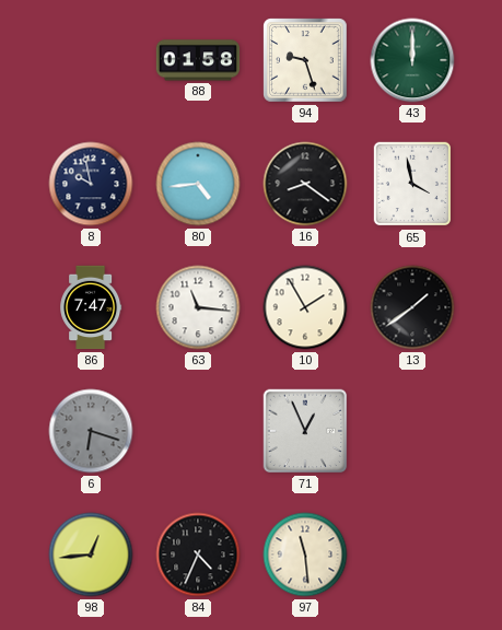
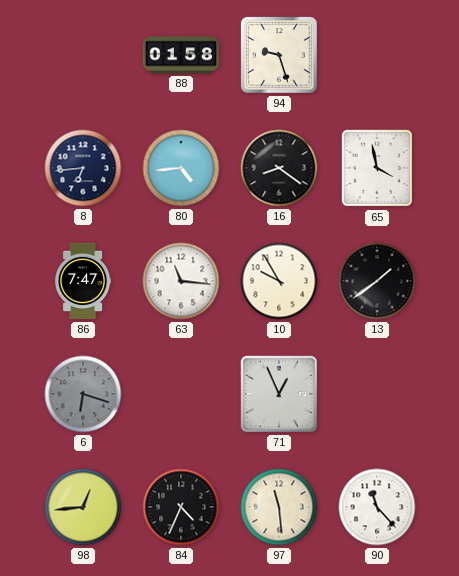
43: 12:00 -> none
8: 9:58 -> 6:44
10: 1:55 -> 9:55
90: none -> 11:23
